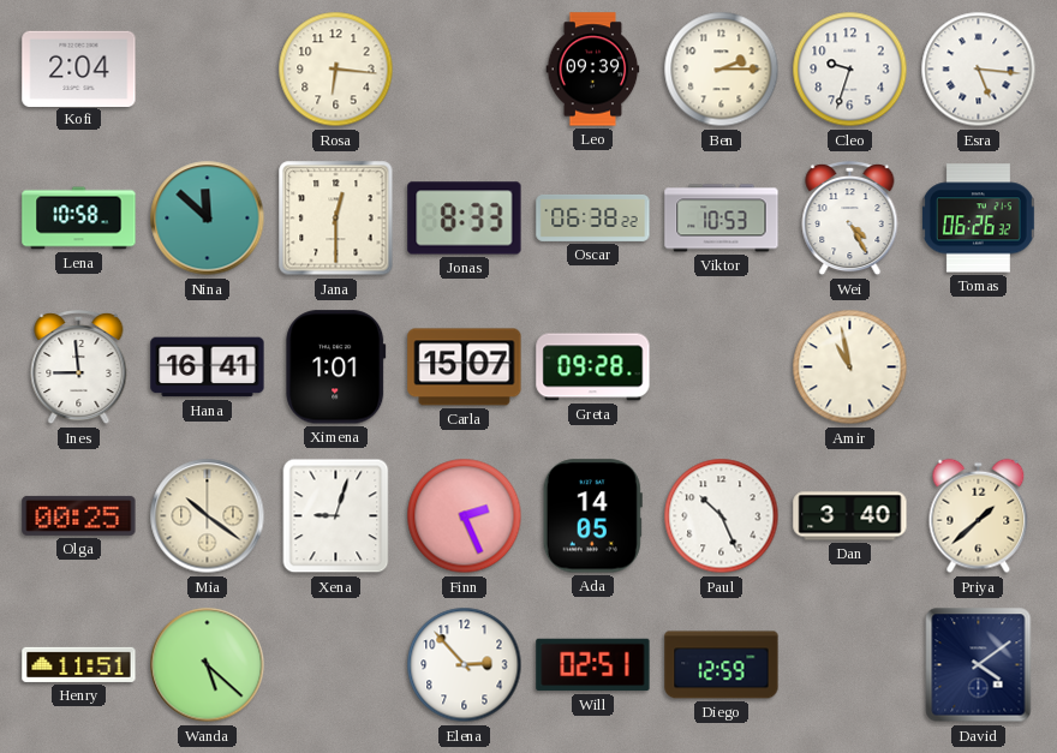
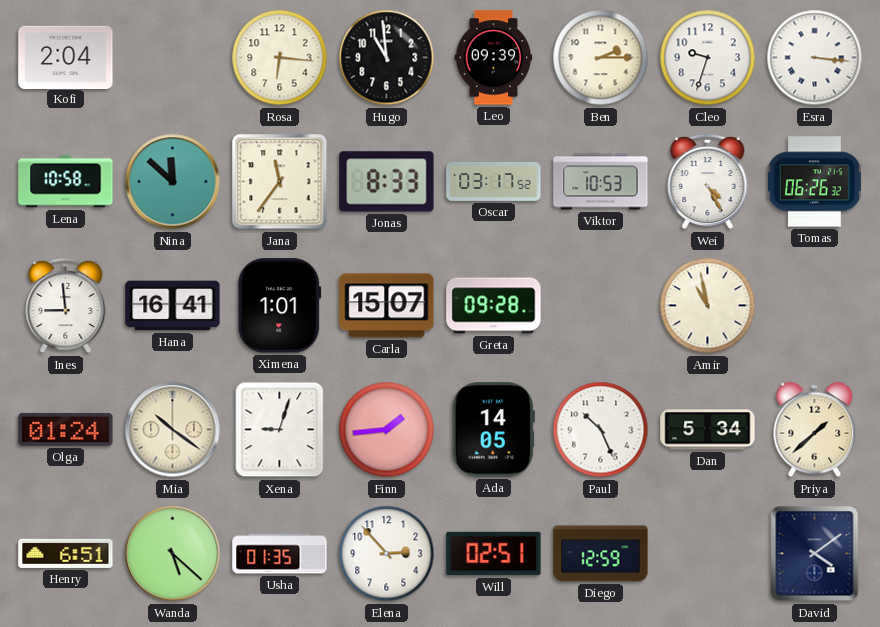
Hugo: none -> 10:59
Esra: 5:16 -> 3:16
Jana: 12:30 -> 11:36
Oscar: 06:38 -> 03:17
Olga: 00:25 -> 01:24
Finn: 2:26 -> 1:44
Dan: 3:40 -> 5:34
Henry: 11:51 -> 6:51
Usha: none -> 01:35
